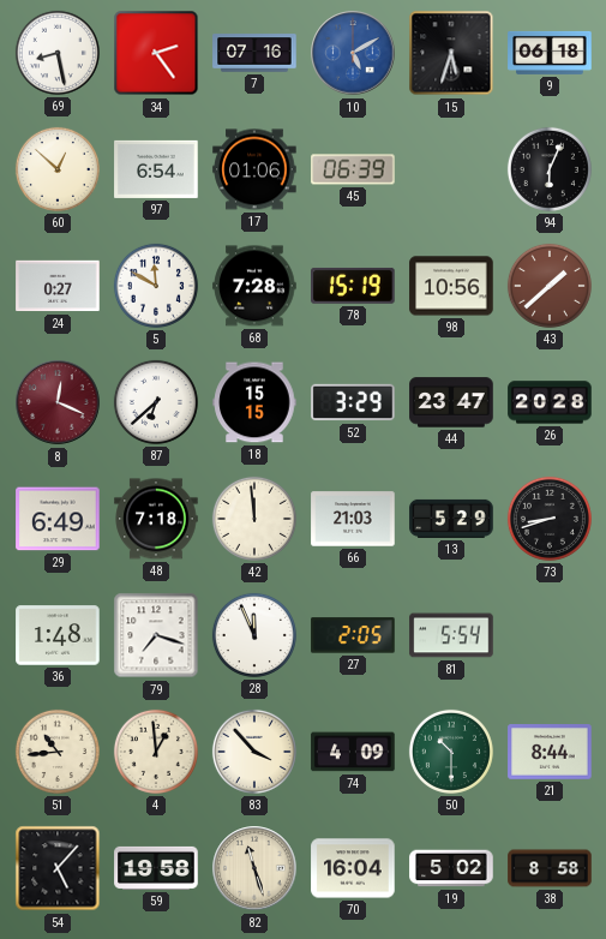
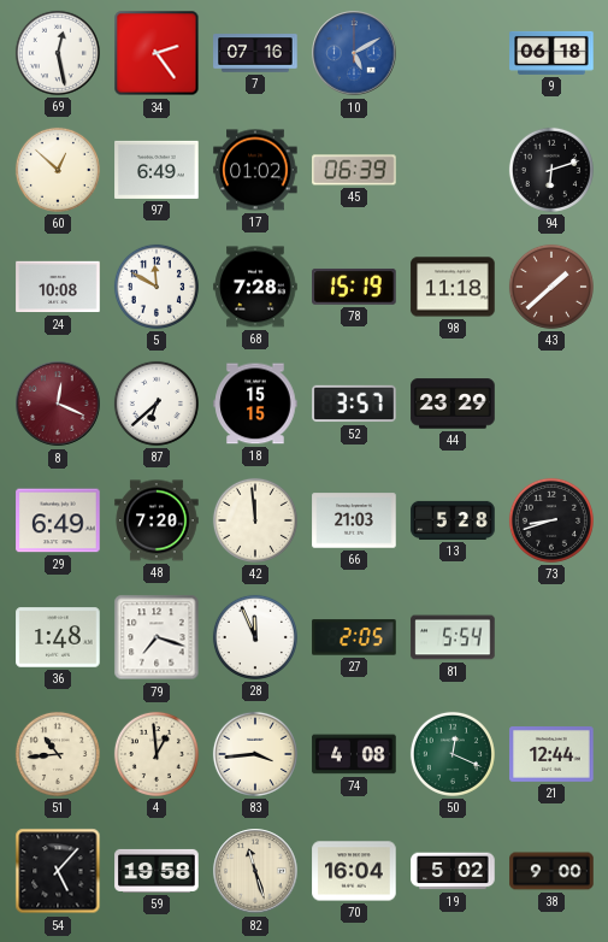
69: 8:28 -> 12:28
15: 5:33 -> none
97: 6:54 -> 6:49
17: 01:06 -> 01:02
94: 6:04 -> 6:12
24: 0:27 -> 10:08
98: 10:56 -> 11:18
52: 3:29 -> 3:57
44: 23:47 -> 23:29
26: 20:28 -> none
48: 7:18 -> 7:20
13: 5:29 -> 5:28
83: 3:53 -> 3:44
74: 4:09 -> 4:08
50: 10:30 -> 12:19
21: 8:44 -> 12:44
38: 8:58 -> 9:00
